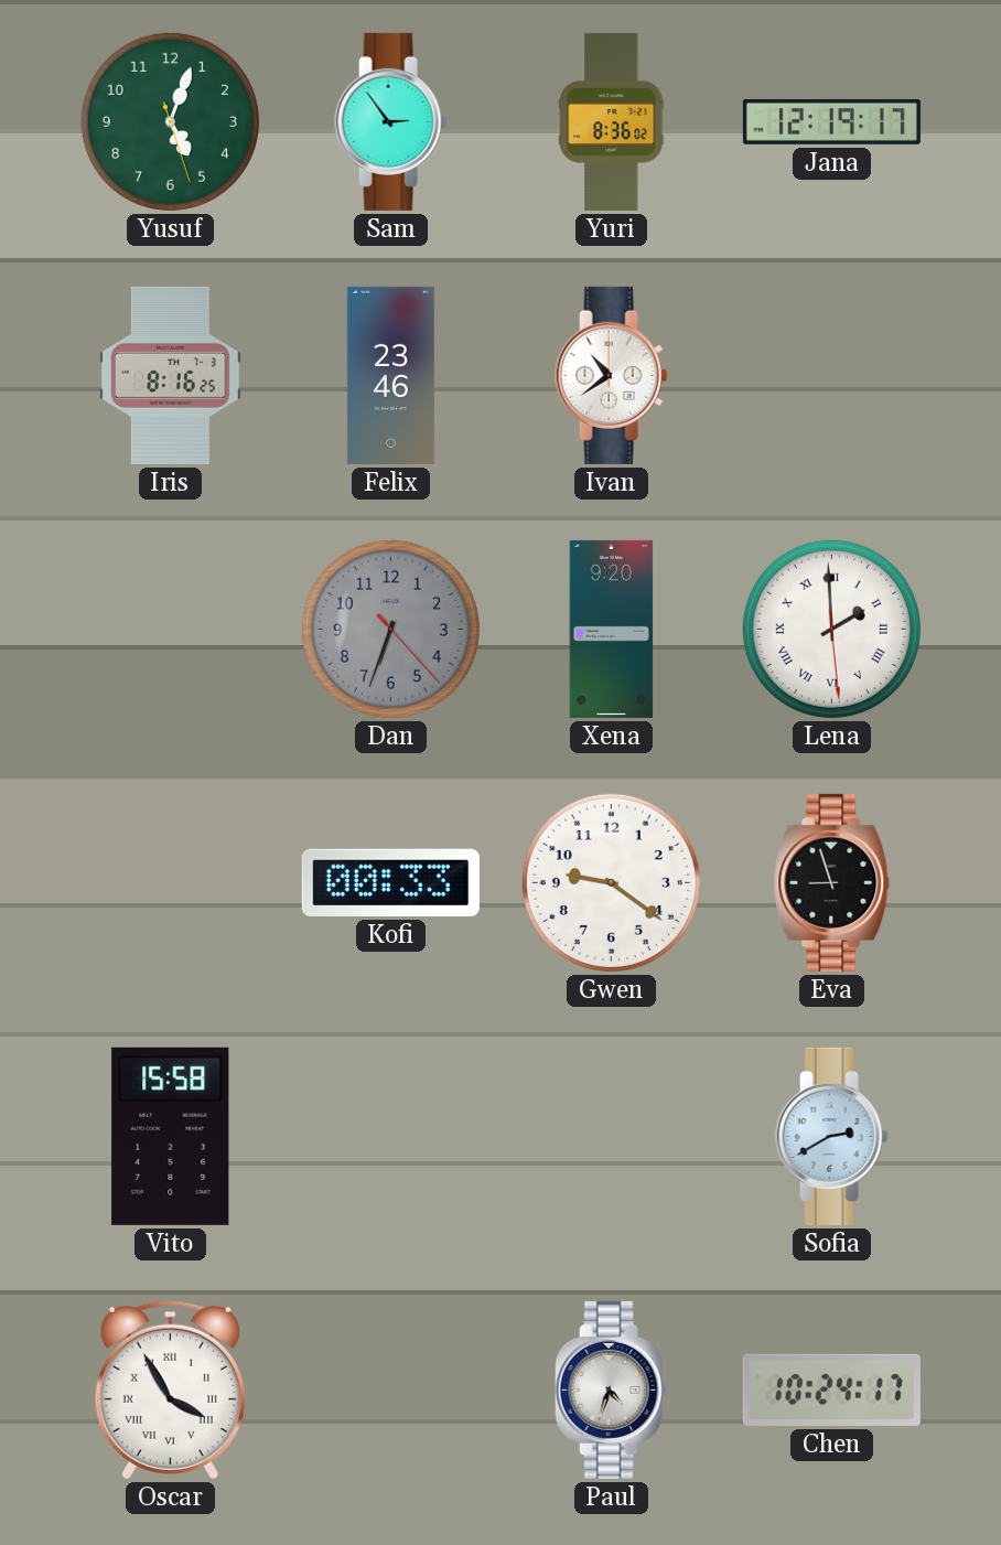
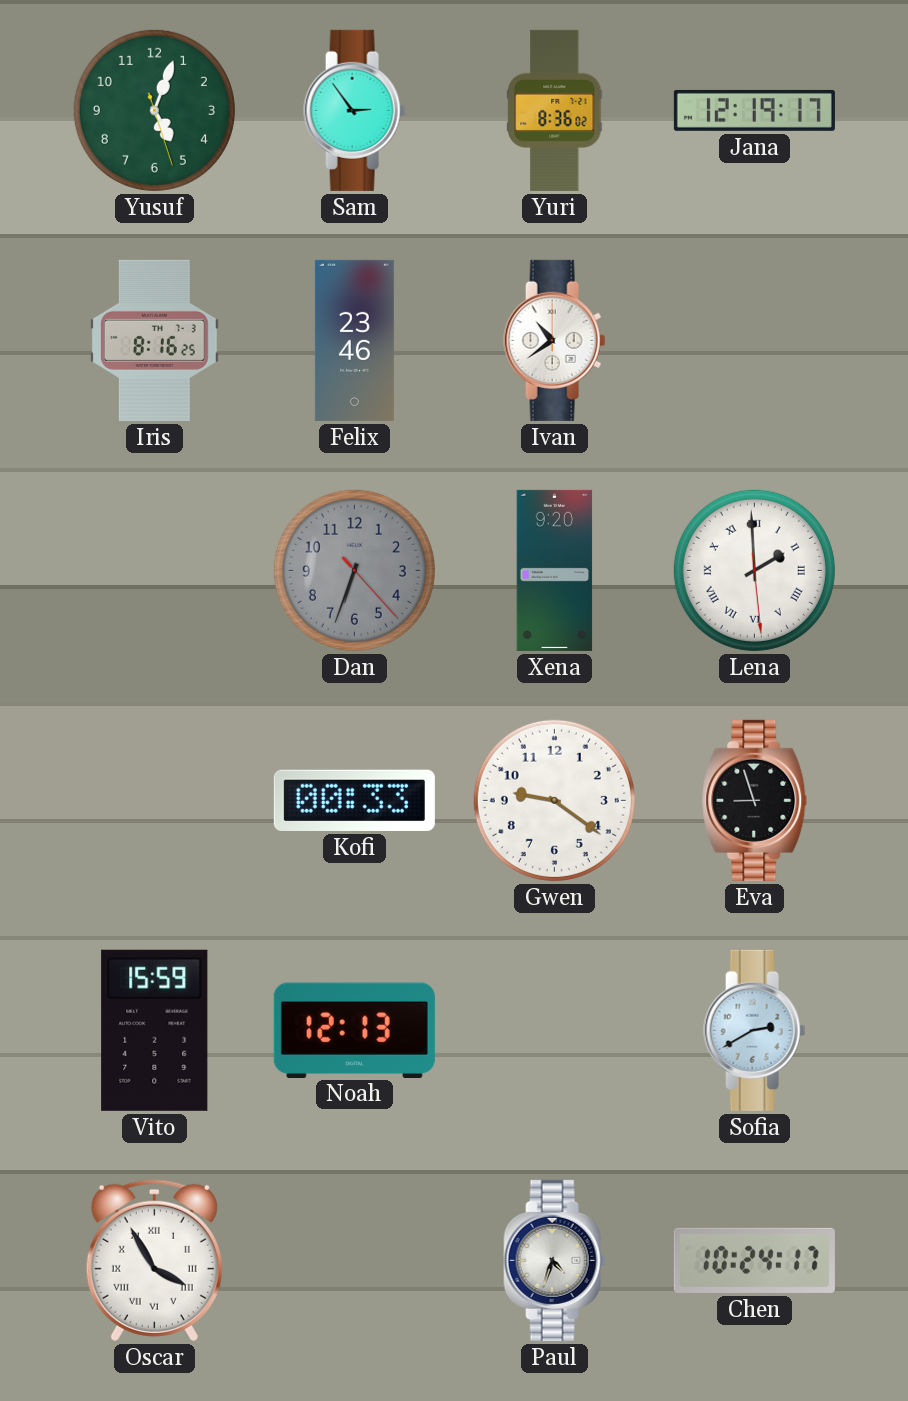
Vito: 15:58 -> 15:59
Noah: none -> 12:13
